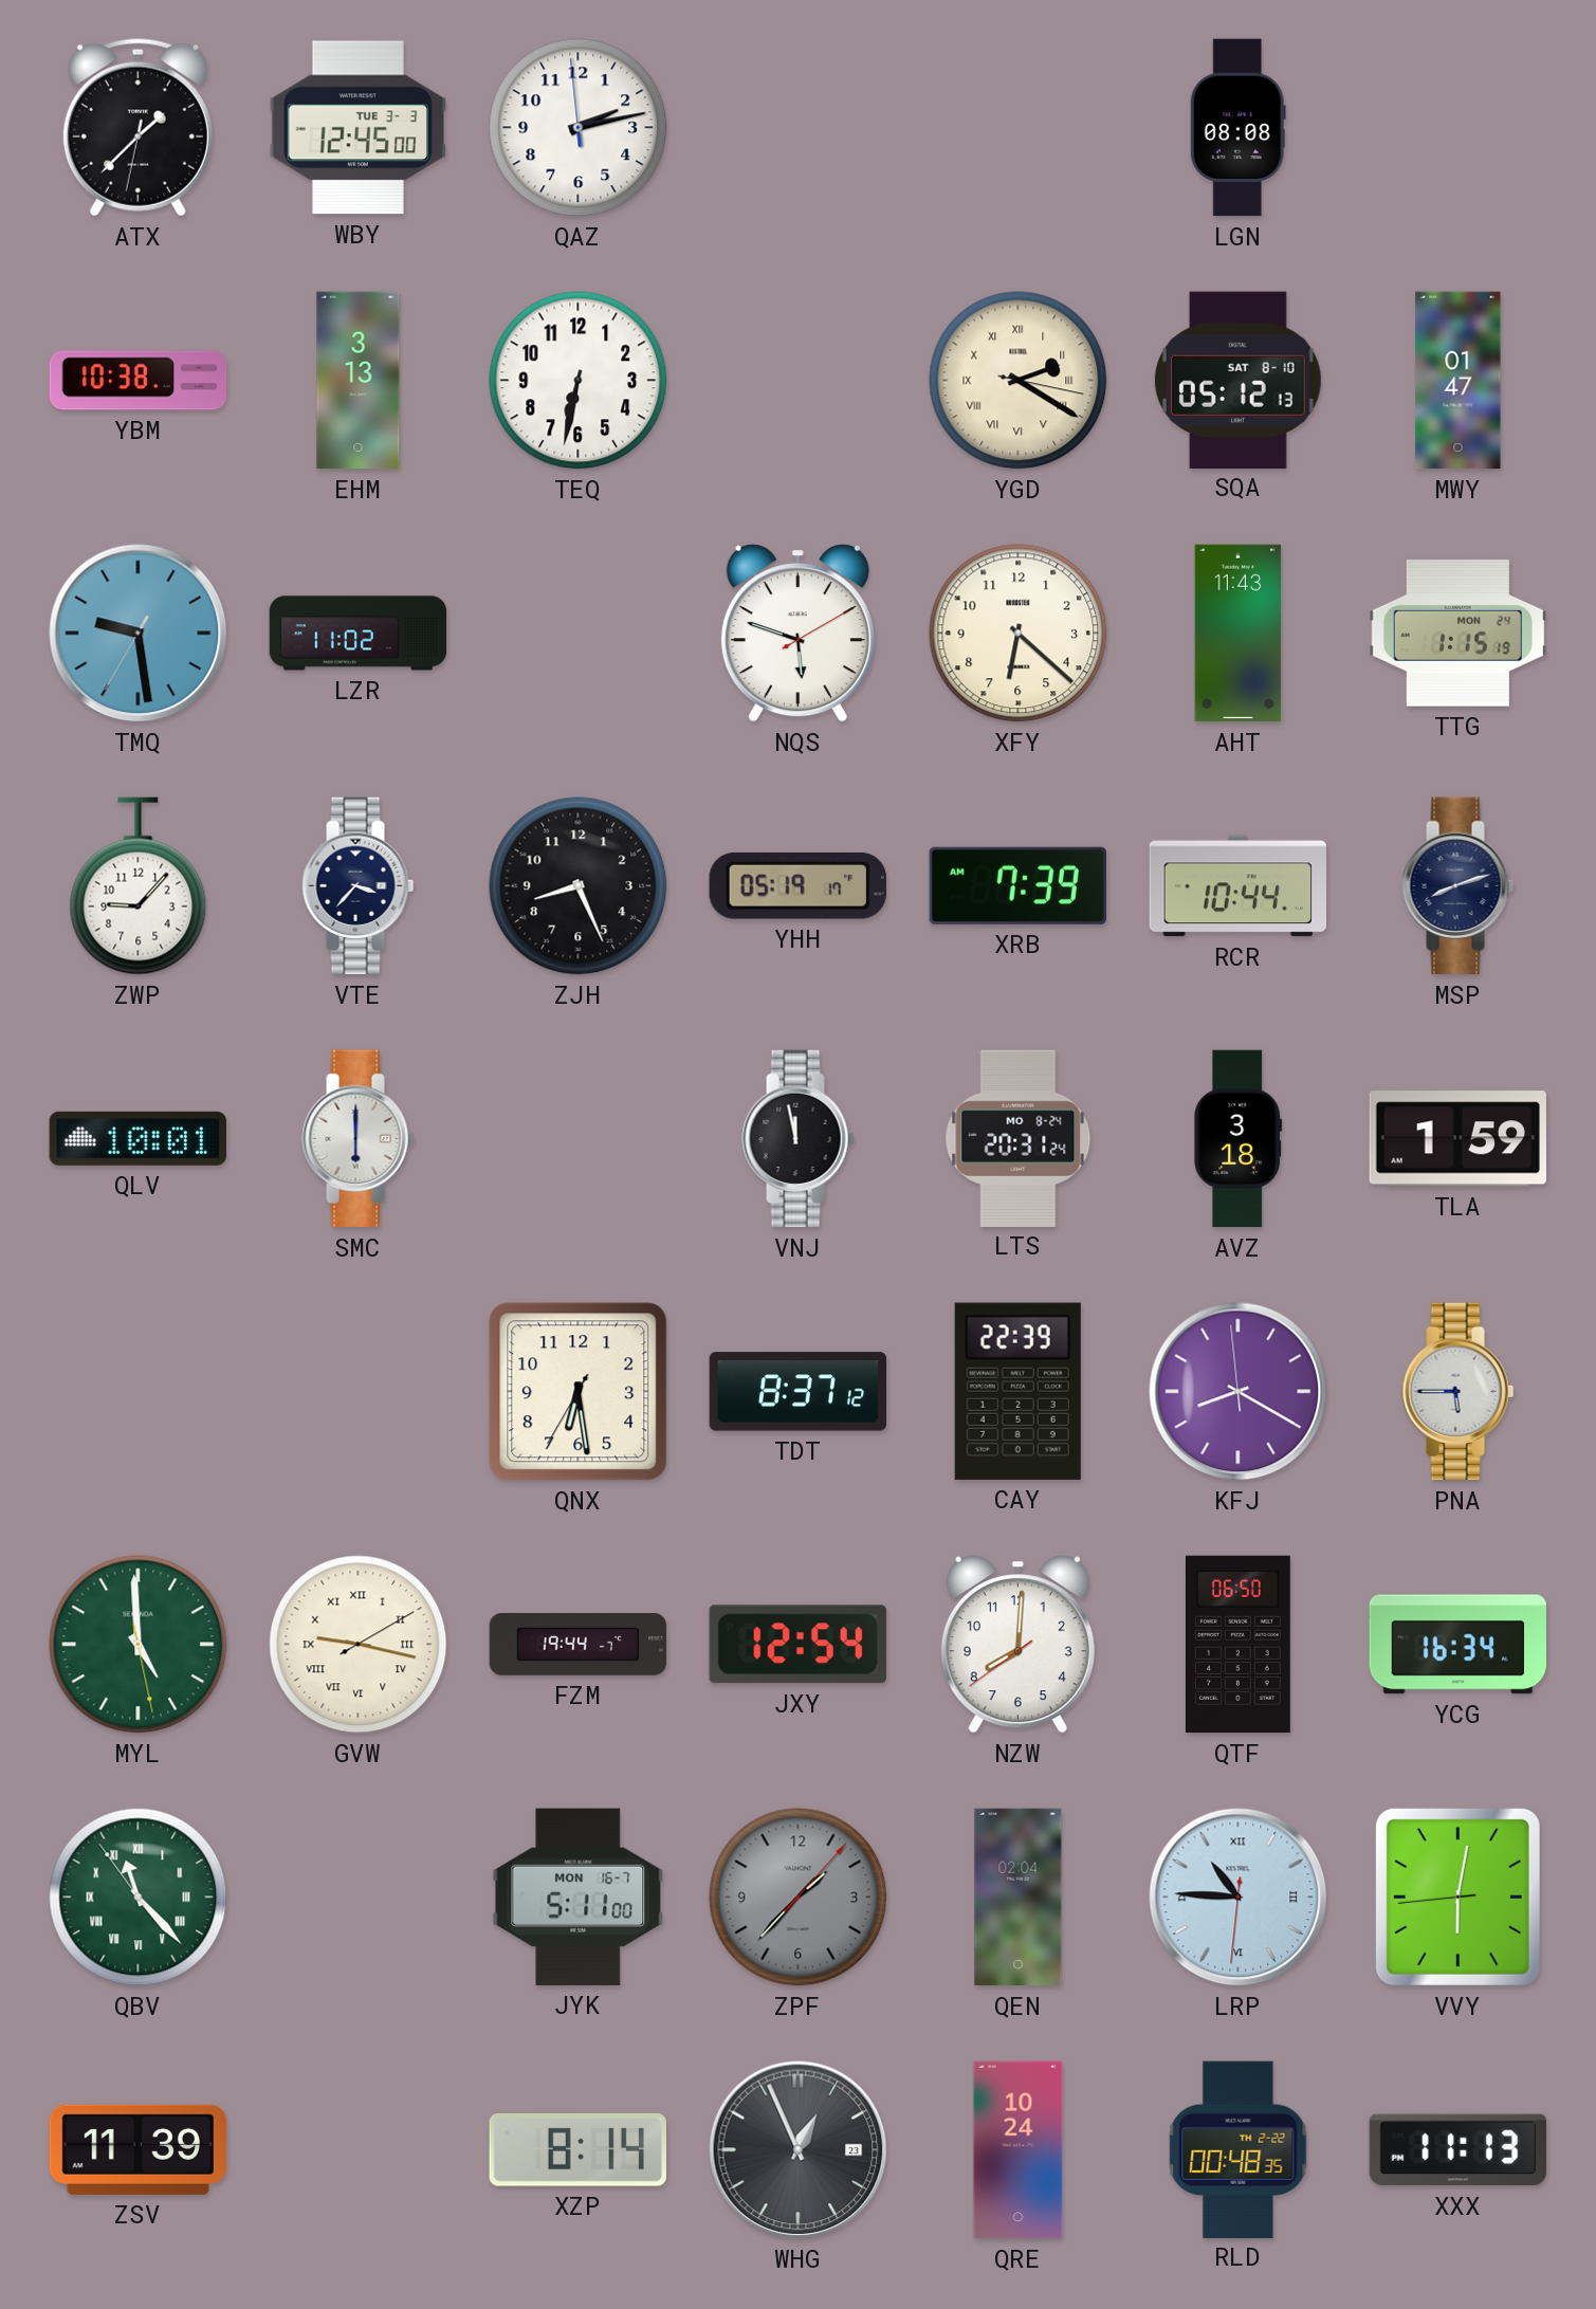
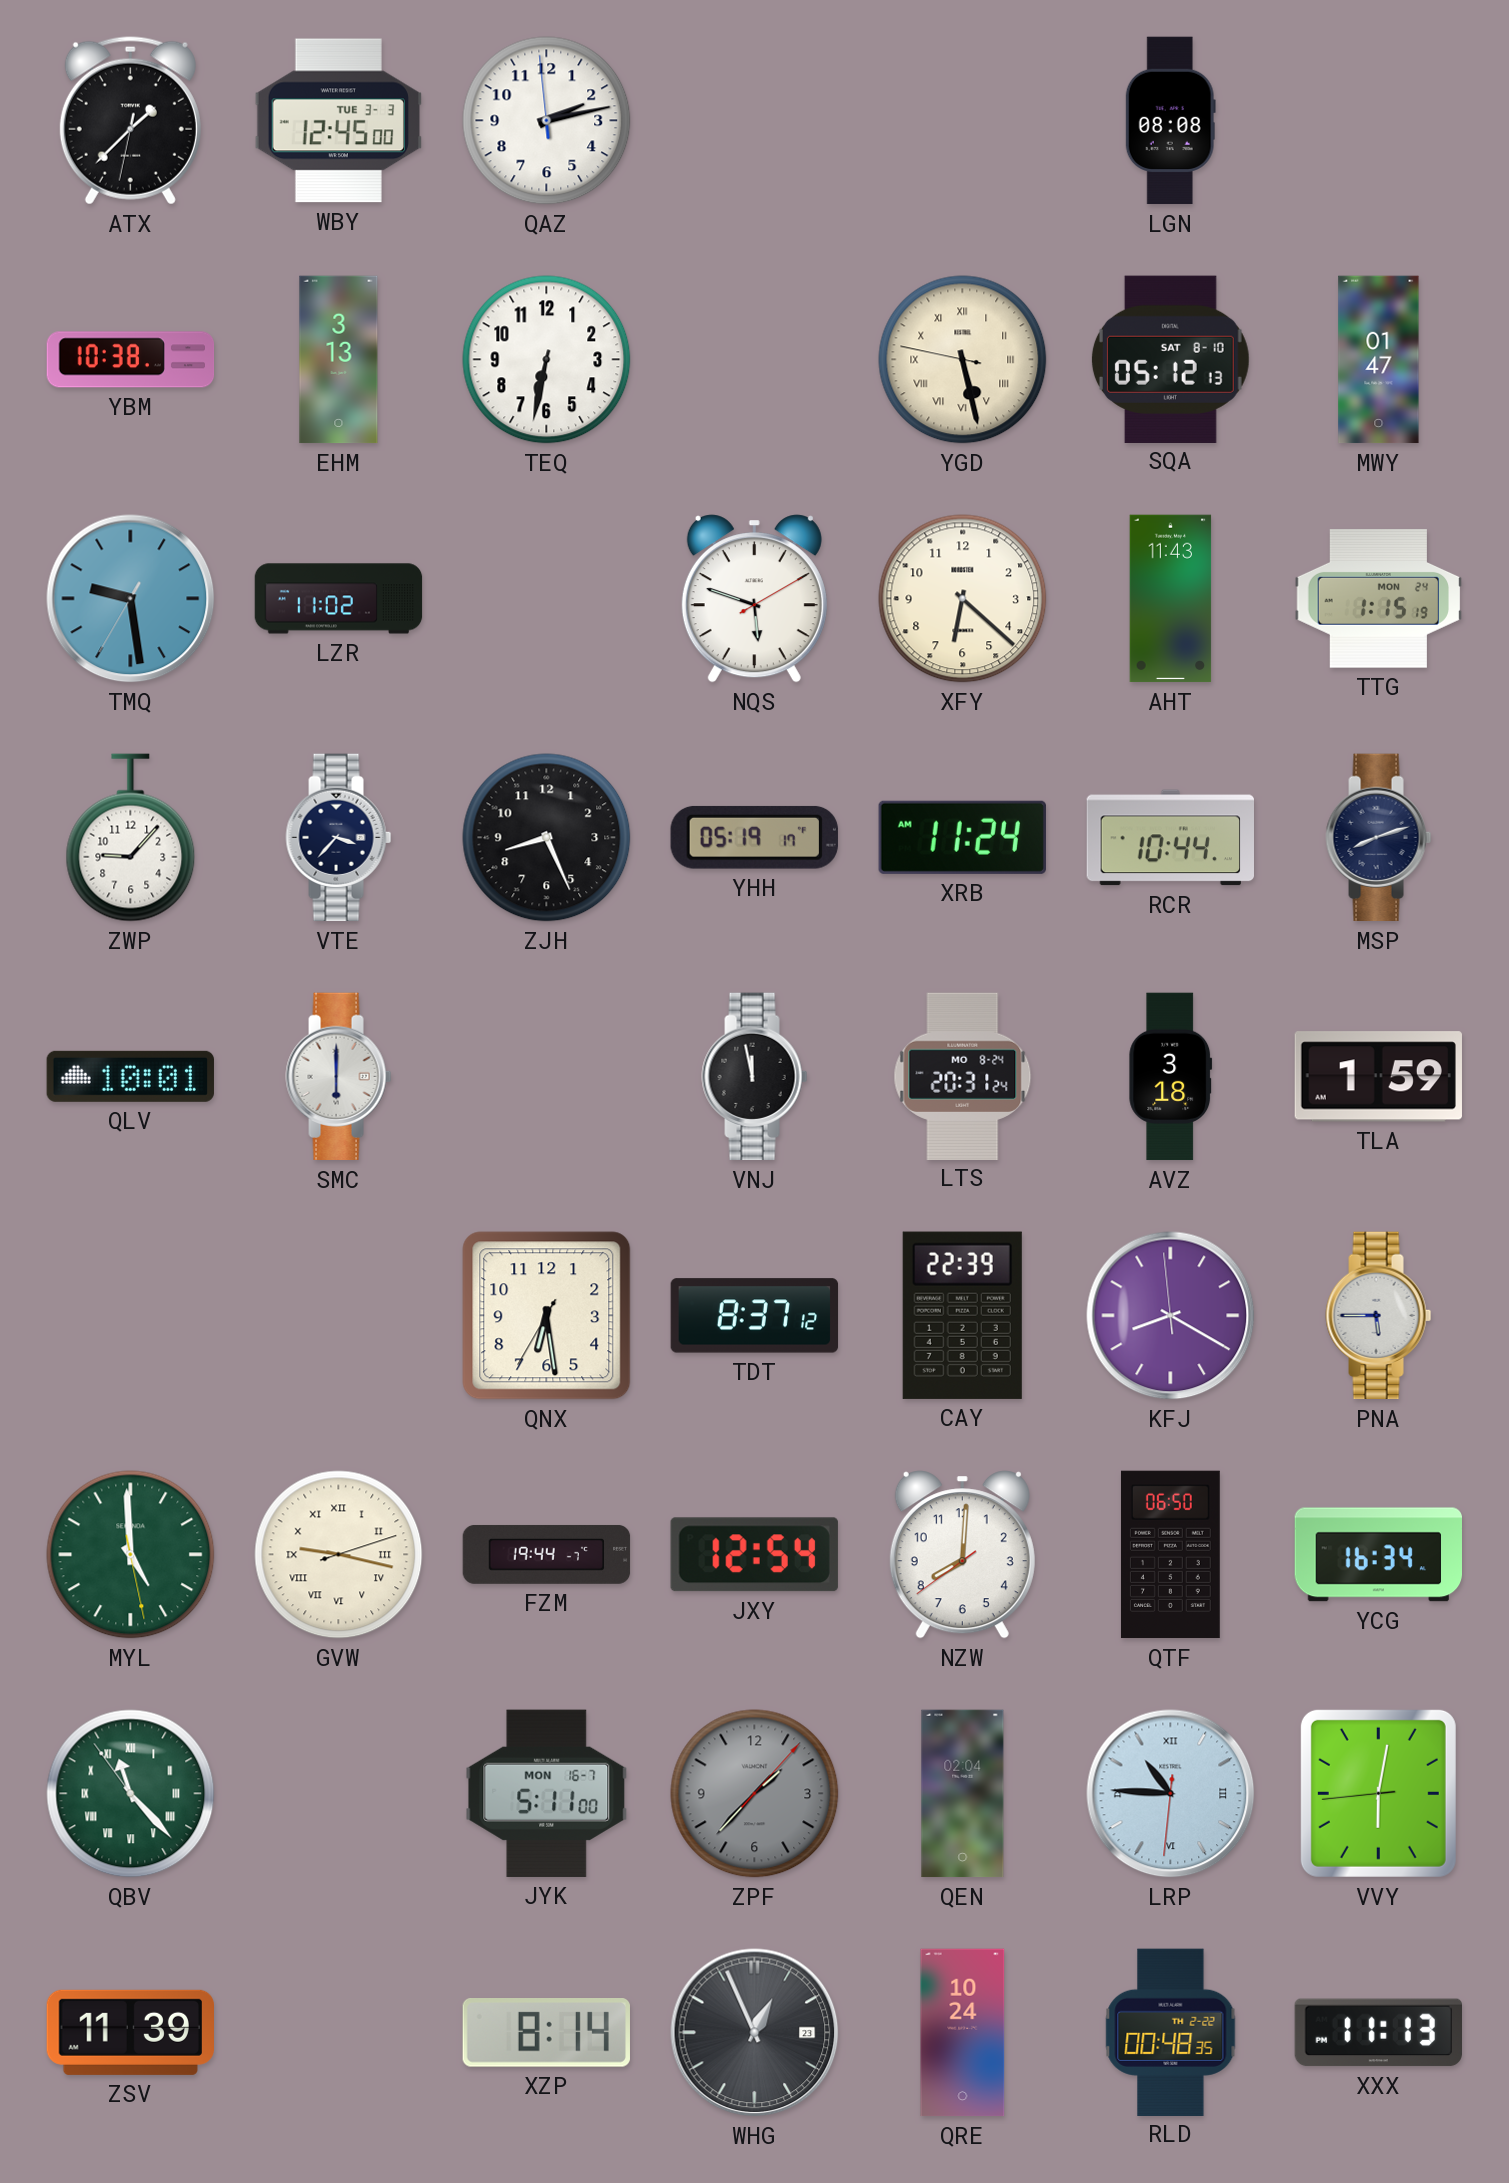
YGD: 2:20 -> 5:27
XRB: 7:39 -> 11:24
GVW: 9:17:10 -> 9:17:12
